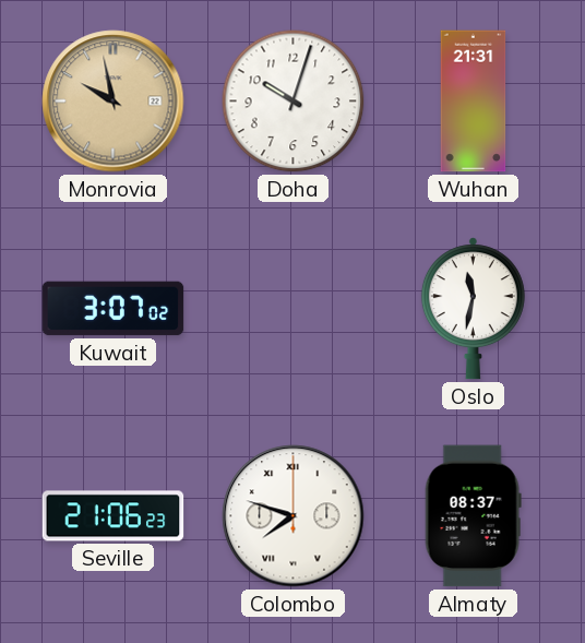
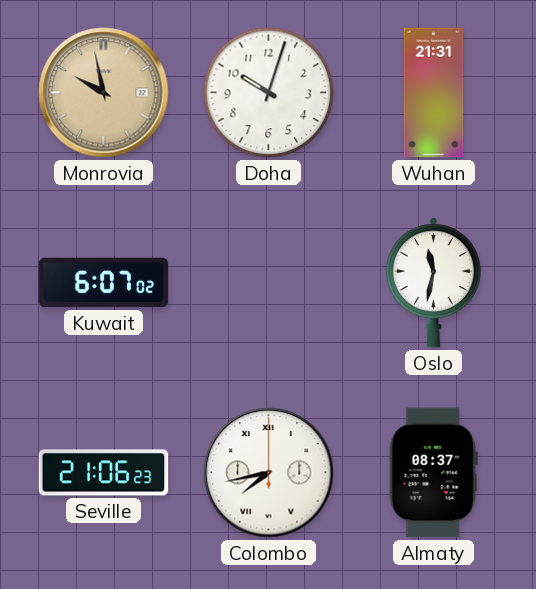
Kuwait: 3:07 -> 6:07
Colombo: 7:48 -> 7:43
